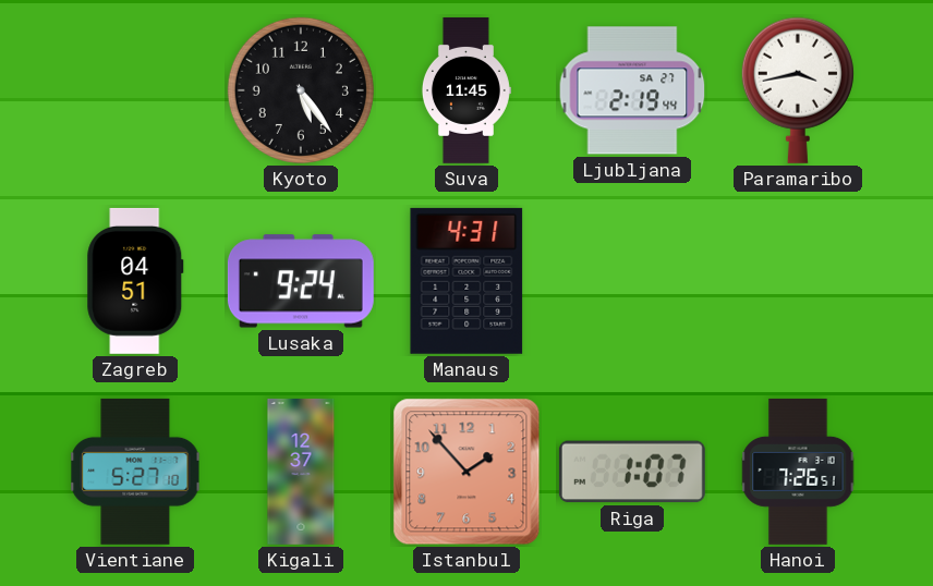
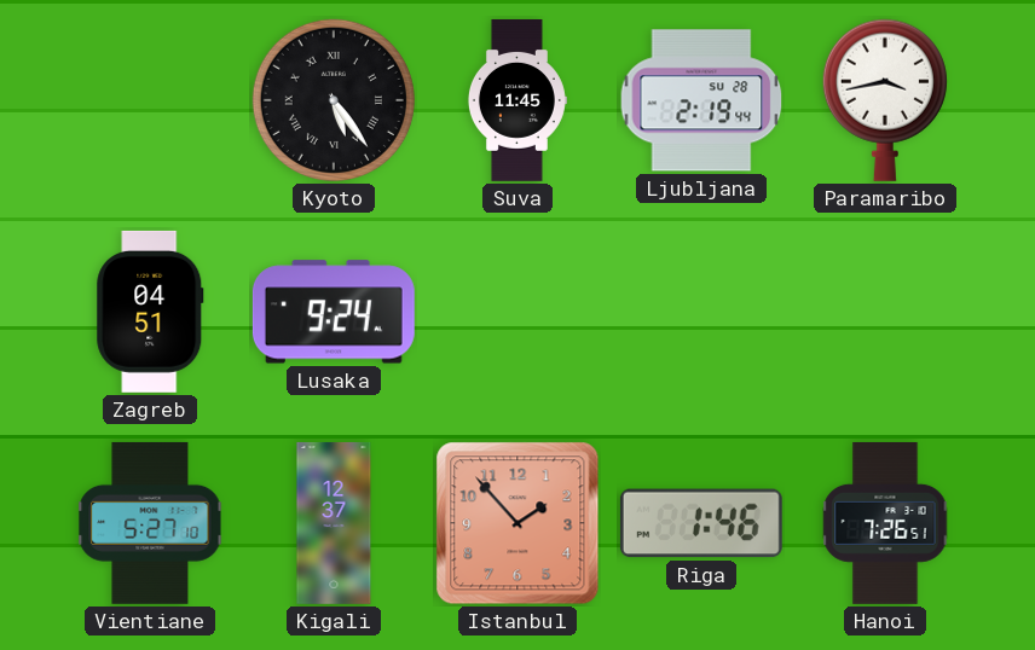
Kyoto numerals: Arabic -> Roman
Ljubljana date: SA 27 -> SU 28
Manaus: 4:31 -> none
Riga: 1:07 -> 1:46
